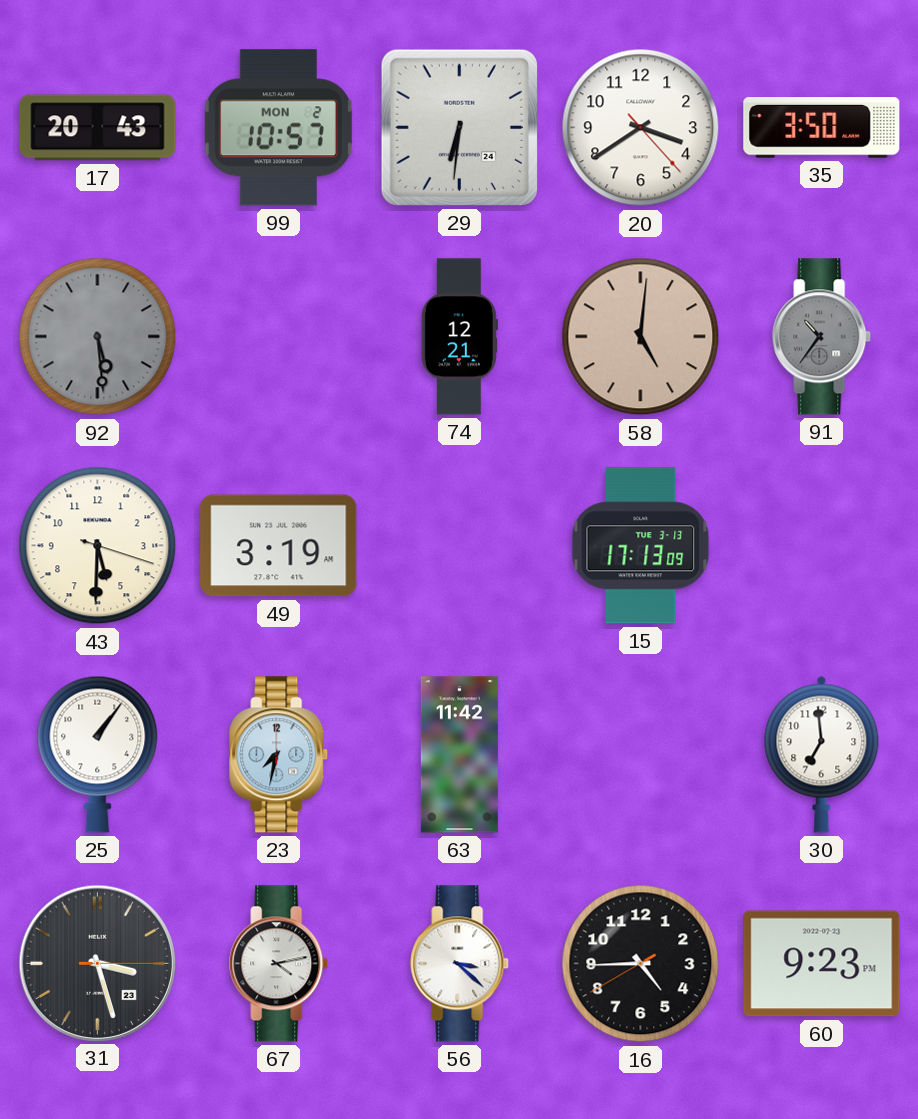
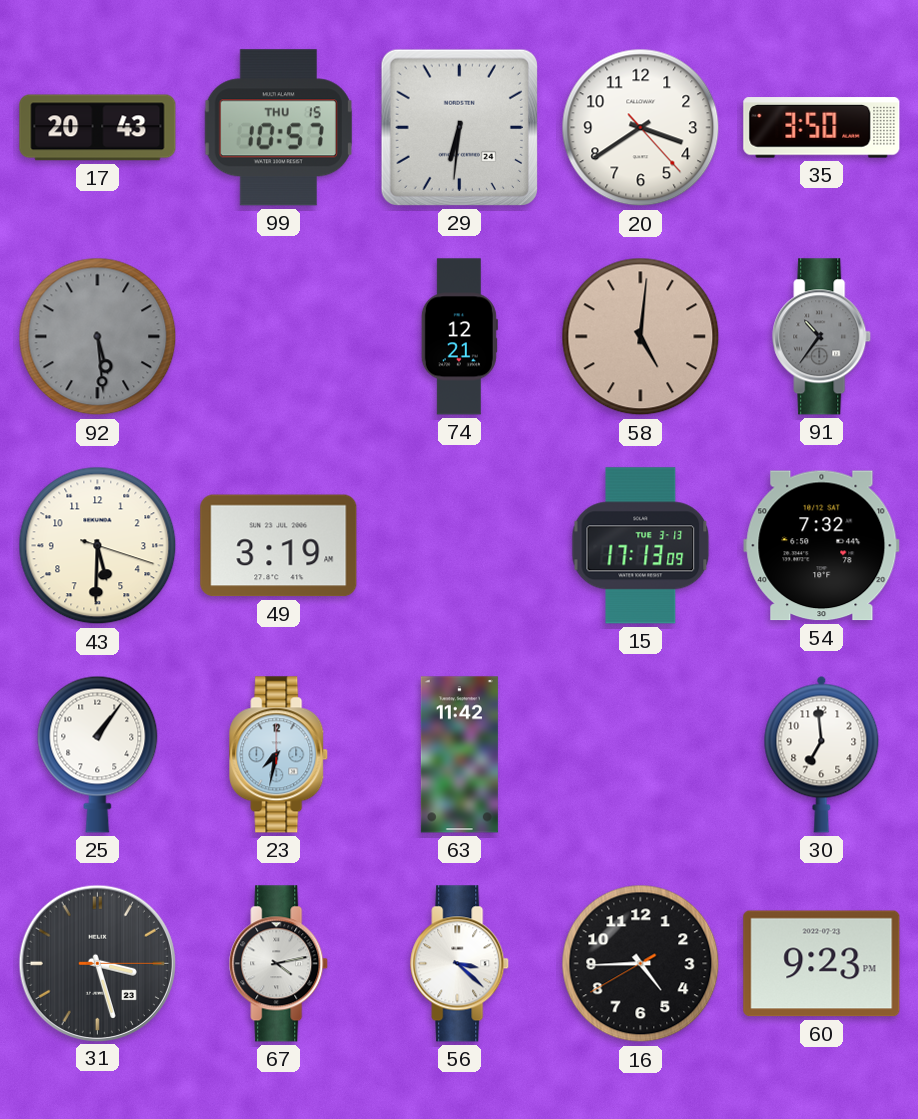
99 date: MON 2 -> THU 15
54: none -> 7:32
